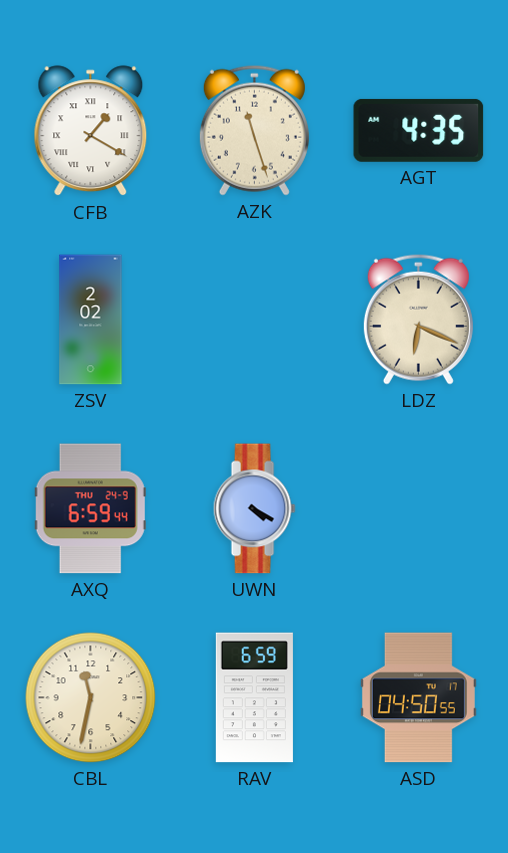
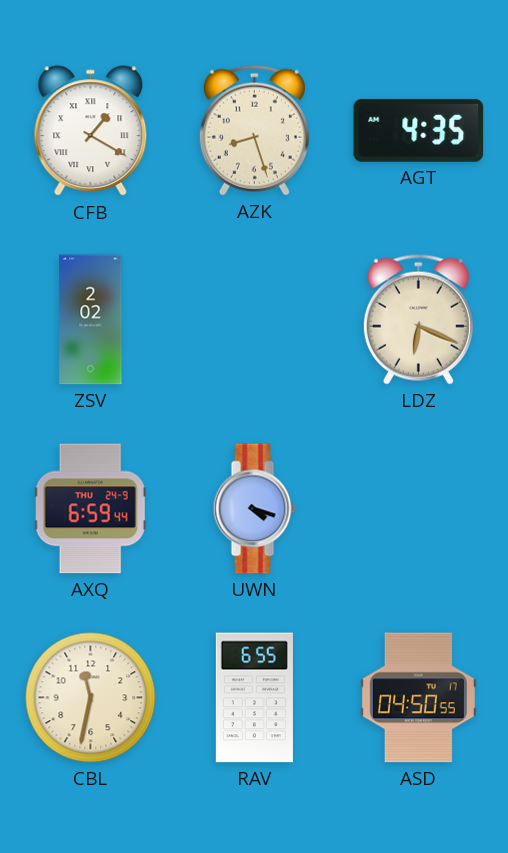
AZK: 11:27 -> 8:27
UWN: 4:20 -> 4:18
RAV: 6:59 -> 6:55
